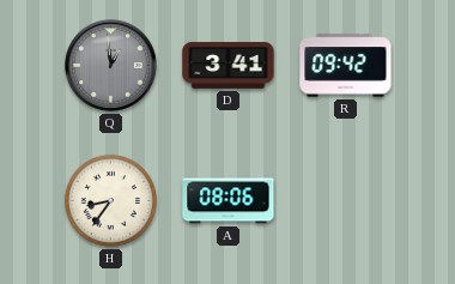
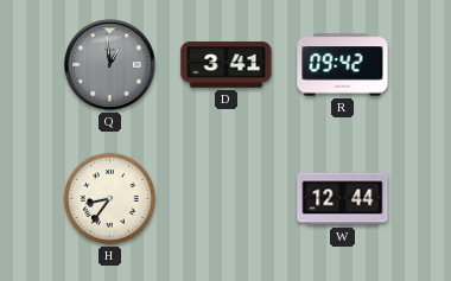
A: 08:06 -> none
W: none -> 12:44
